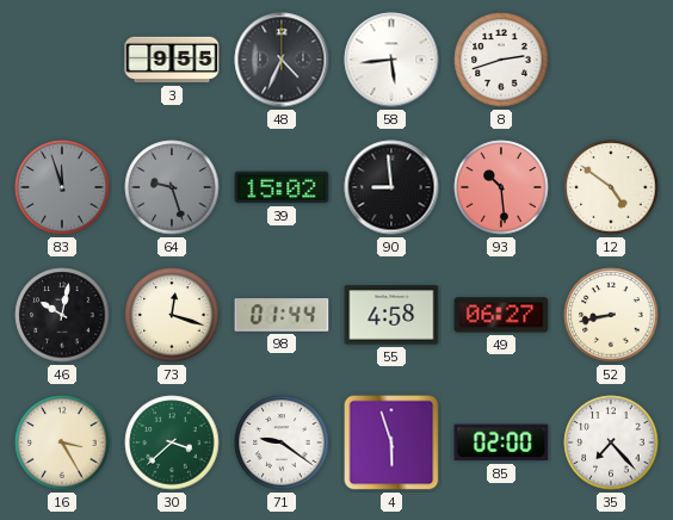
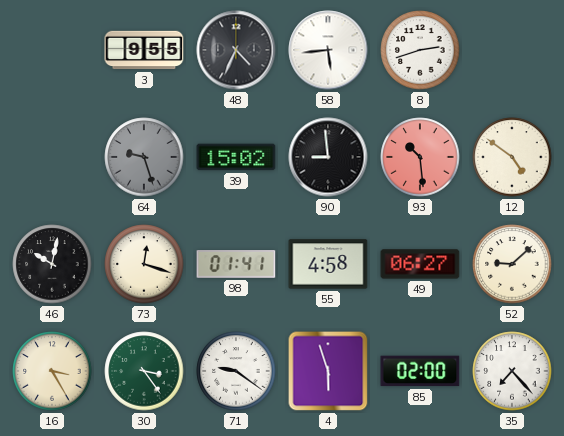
83: 11:57 -> none
98: 01:44 -> 01:41
52: 8:43 -> 9:08
30: 3:38 -> 3:24
